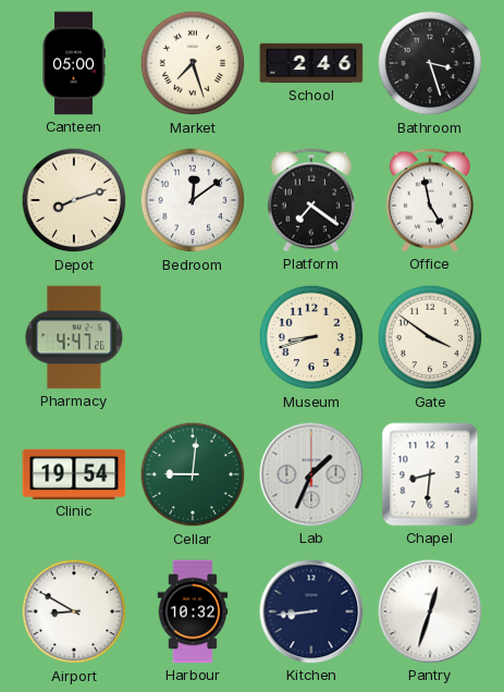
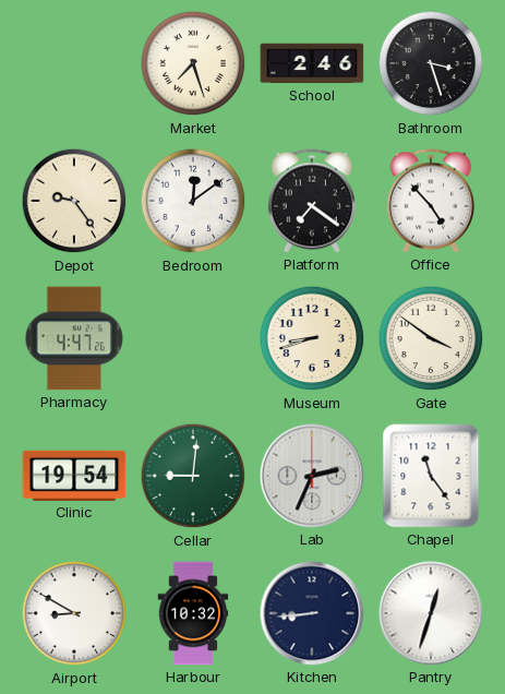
Canteen: 05:00 -> none
Depot: 8:12 -> 9:24
Office: 4:58 -> 4:53
Lab: 1:34 -> 2:34
Chapel: 8:31 -> 11:24
